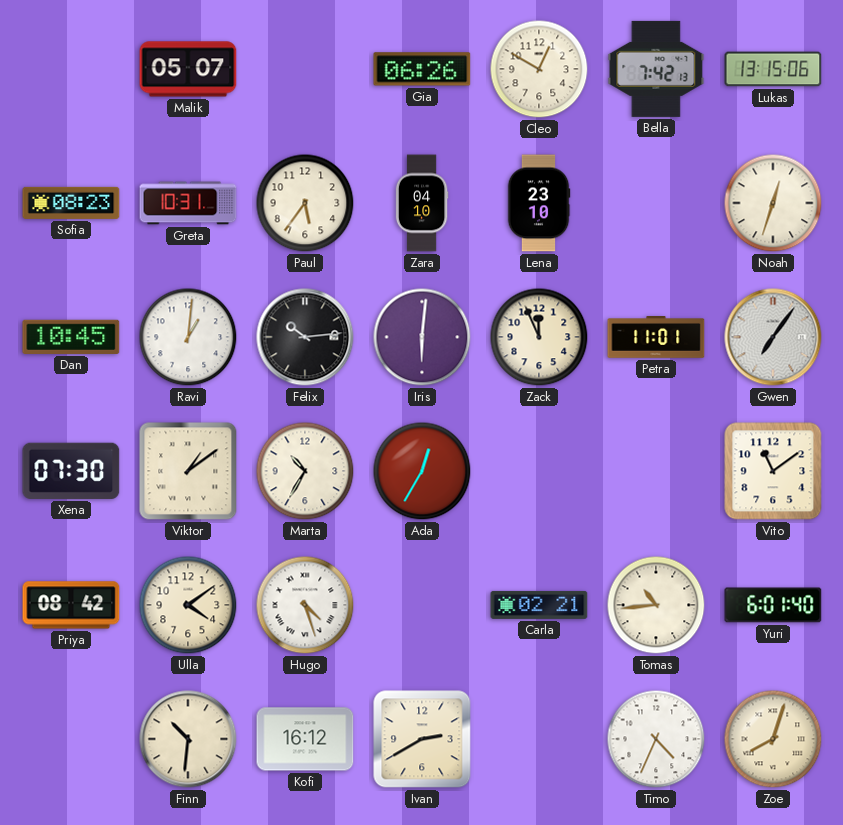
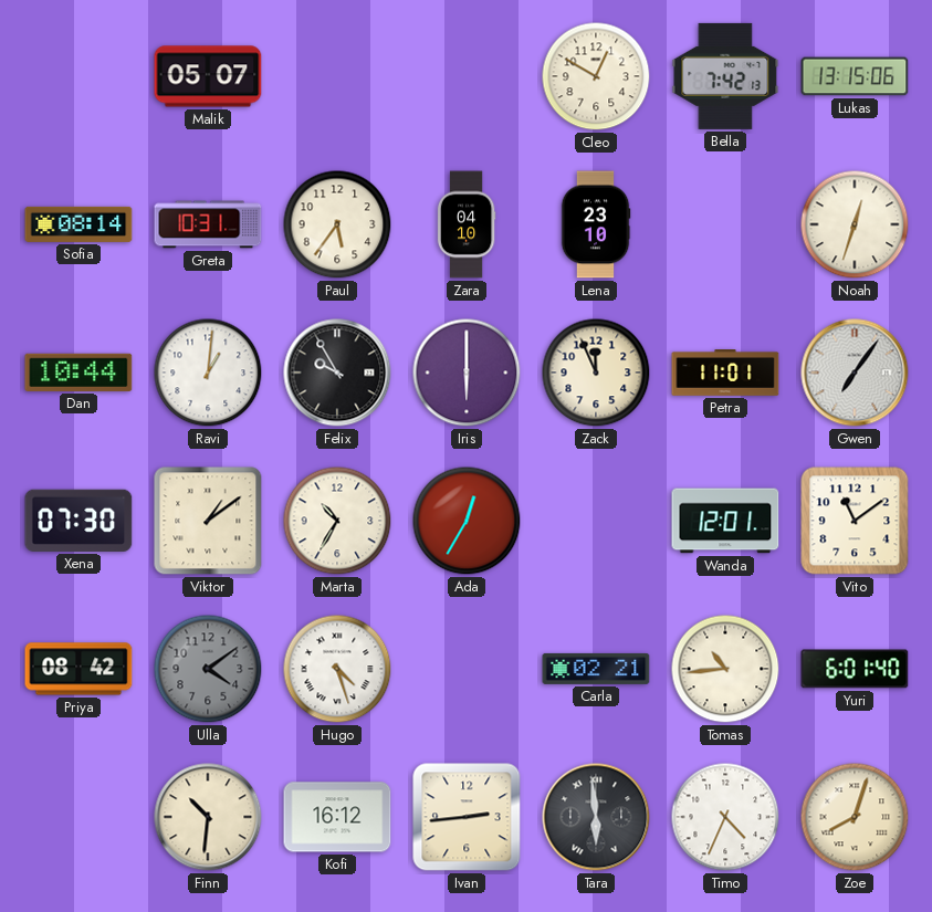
Gia: 06:26 -> none
Sofia: 08:23 -> 08:14
Dan: 10:45 -> 10:44
Felix: 10:14 -> 9:55
Iris: 6:01 -> 6:00
Wanda: none -> 12:01
Ulla dial: cream -> grey
Ivan: 2:40 -> 2:44
Tara: none -> 5:59
